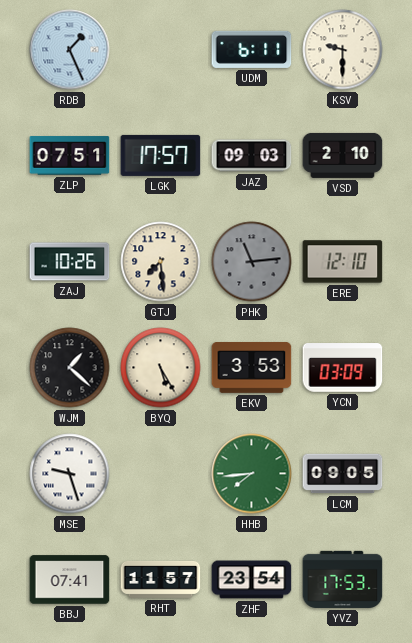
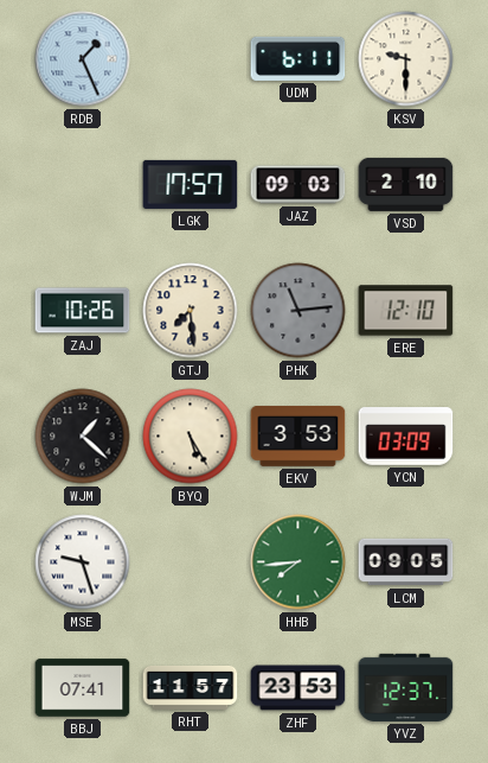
ZLP: 07:51 -> none
ZHF: 23:54 -> 23:53
YVZ: 17:53 -> 12:37
